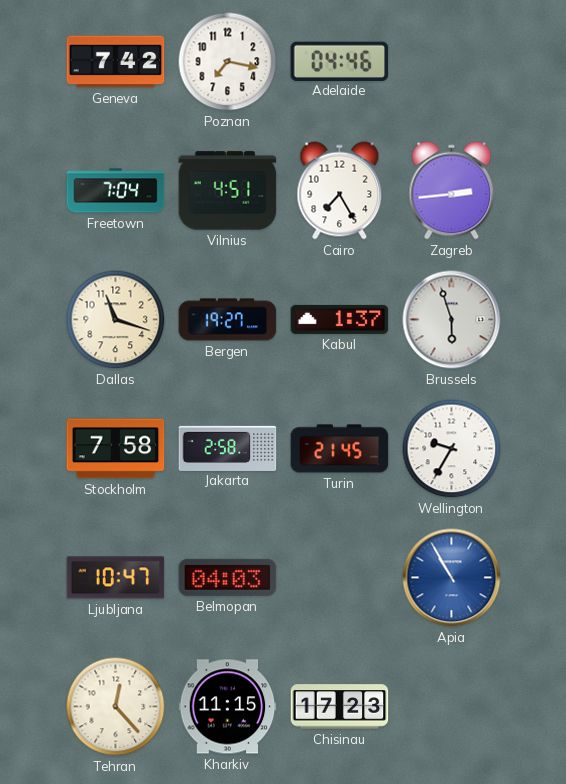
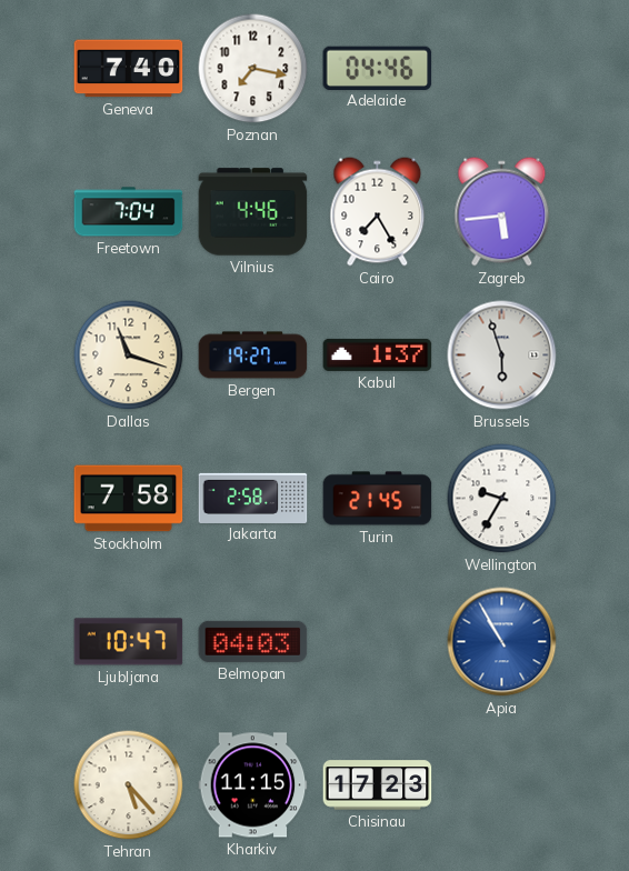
Geneva: 7:42 -> 7:40
Vilnius: 4:51 -> 4:46
Zagreb: 2:44 -> 5:44
Tehran: 12:23 -> 5:23
